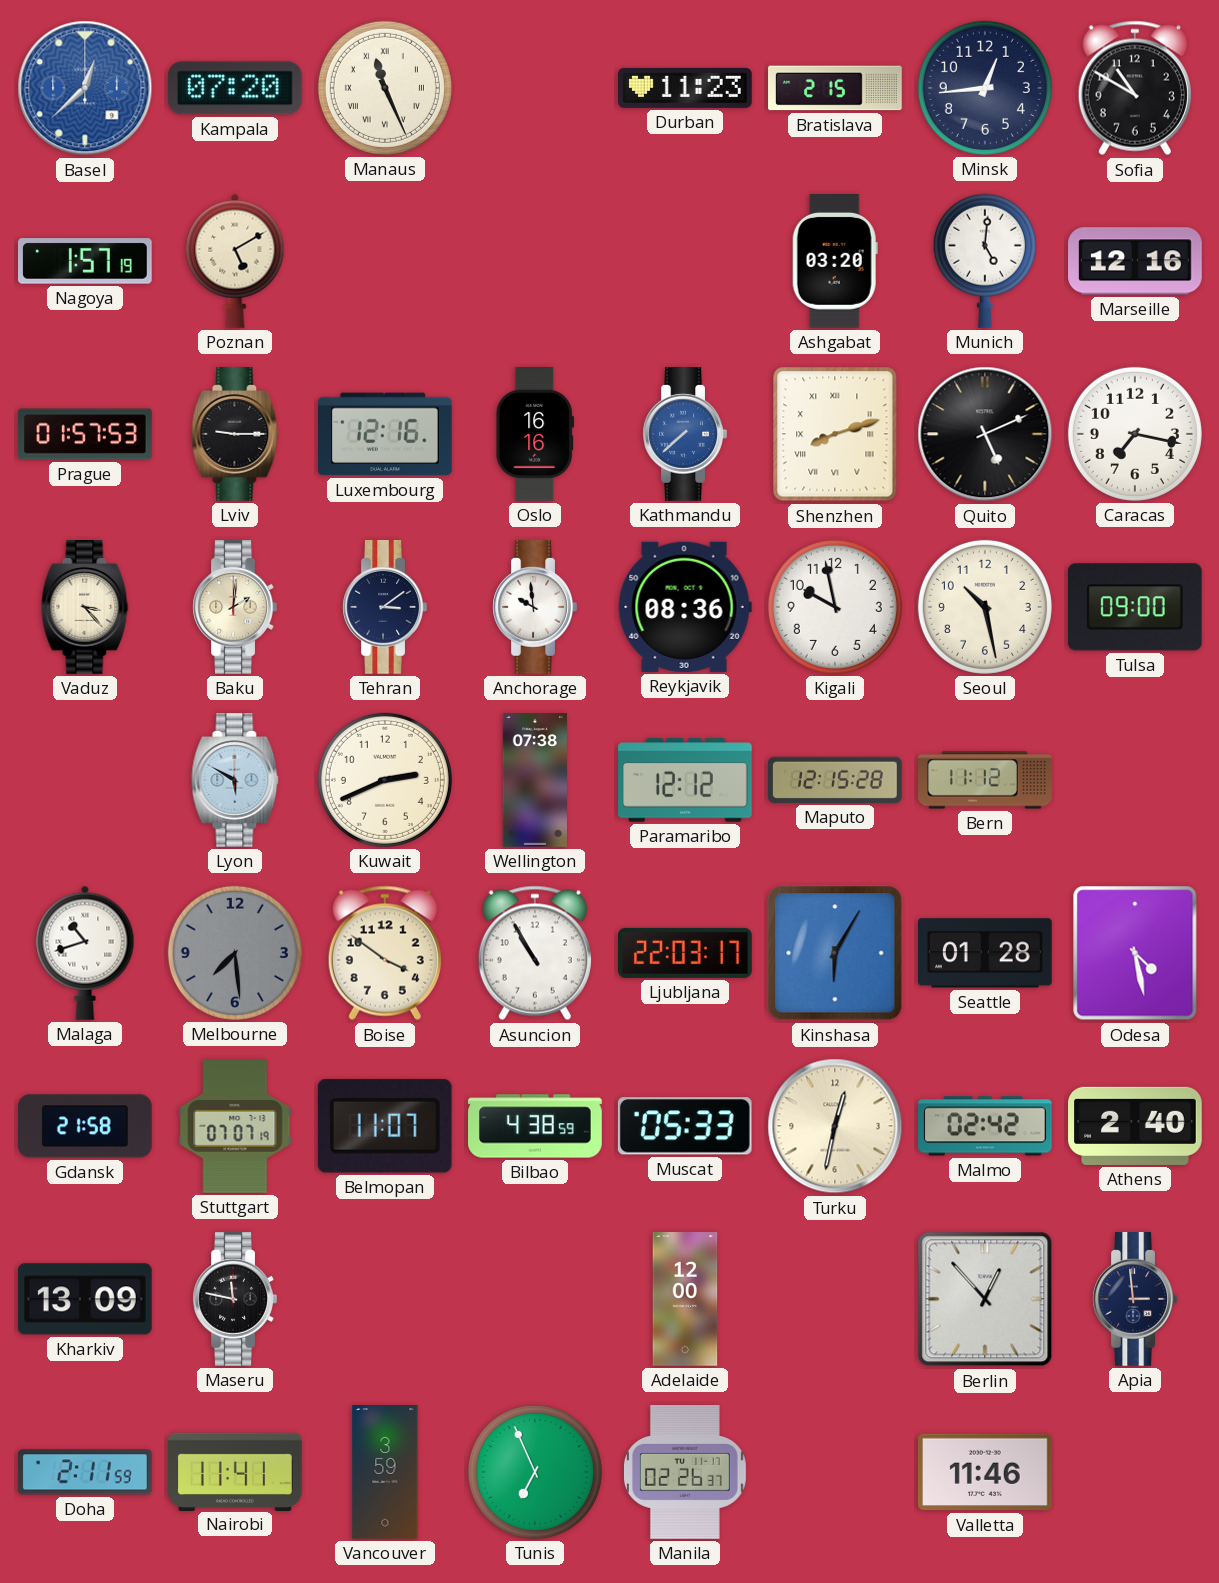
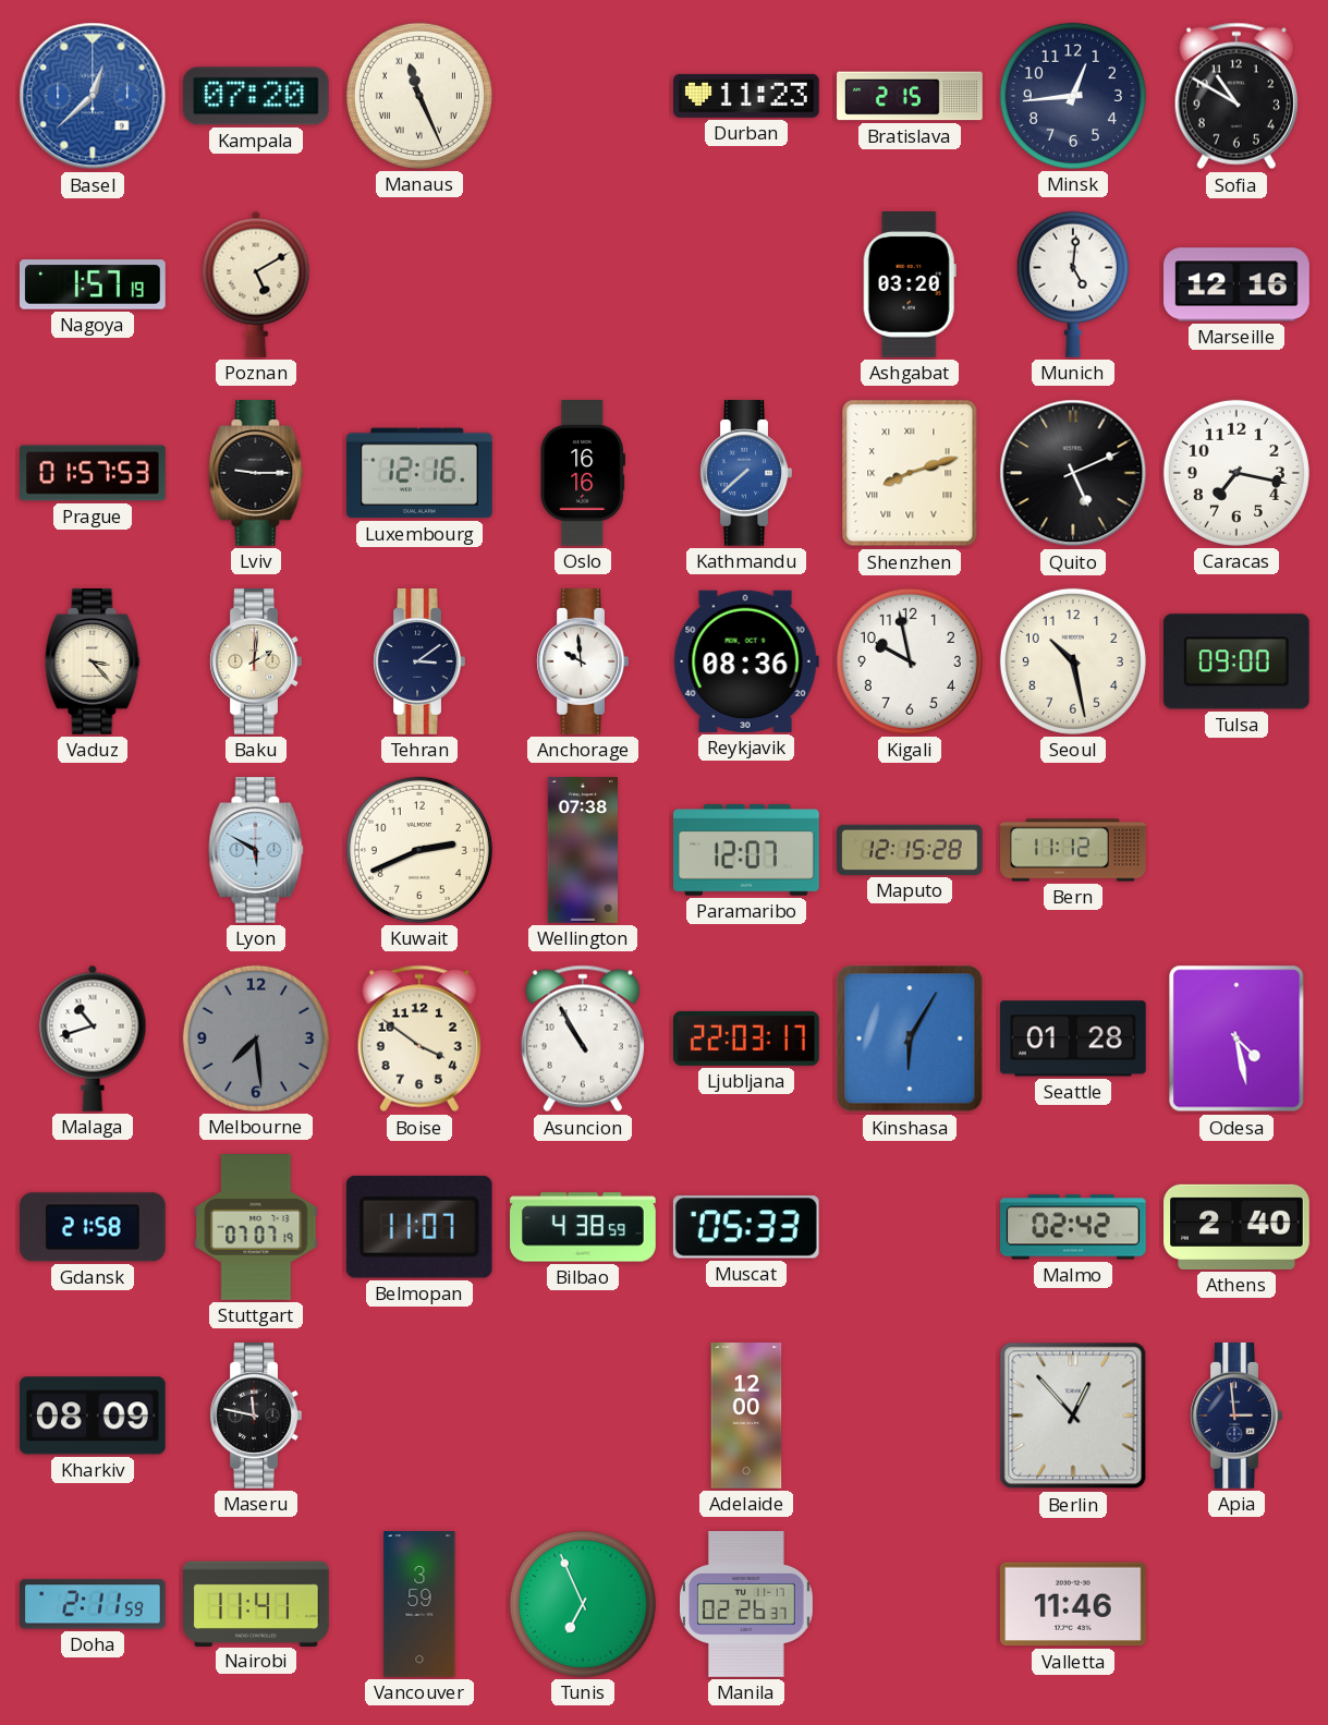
Paramaribo: 12:12 -> 12:07
Turku: 12:32 -> none
Kharkiv: 13:09 -> 08:09
